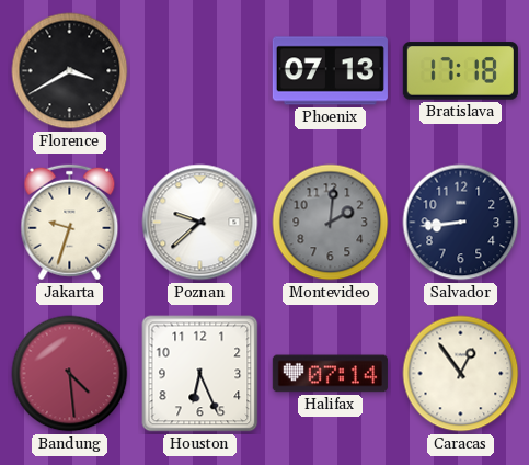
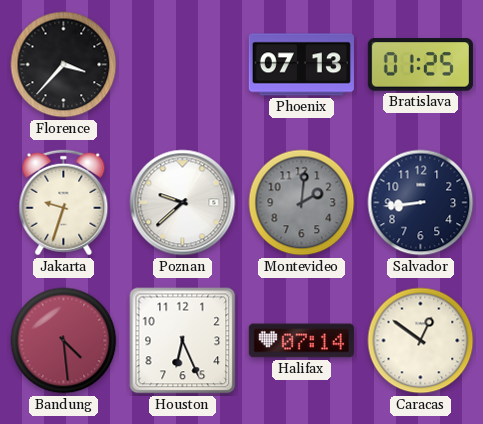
Florence: 3:40 -> 3:37
Bratislava: 17:18 -> 01:25
Caracas: 12:54 -> 12:51
